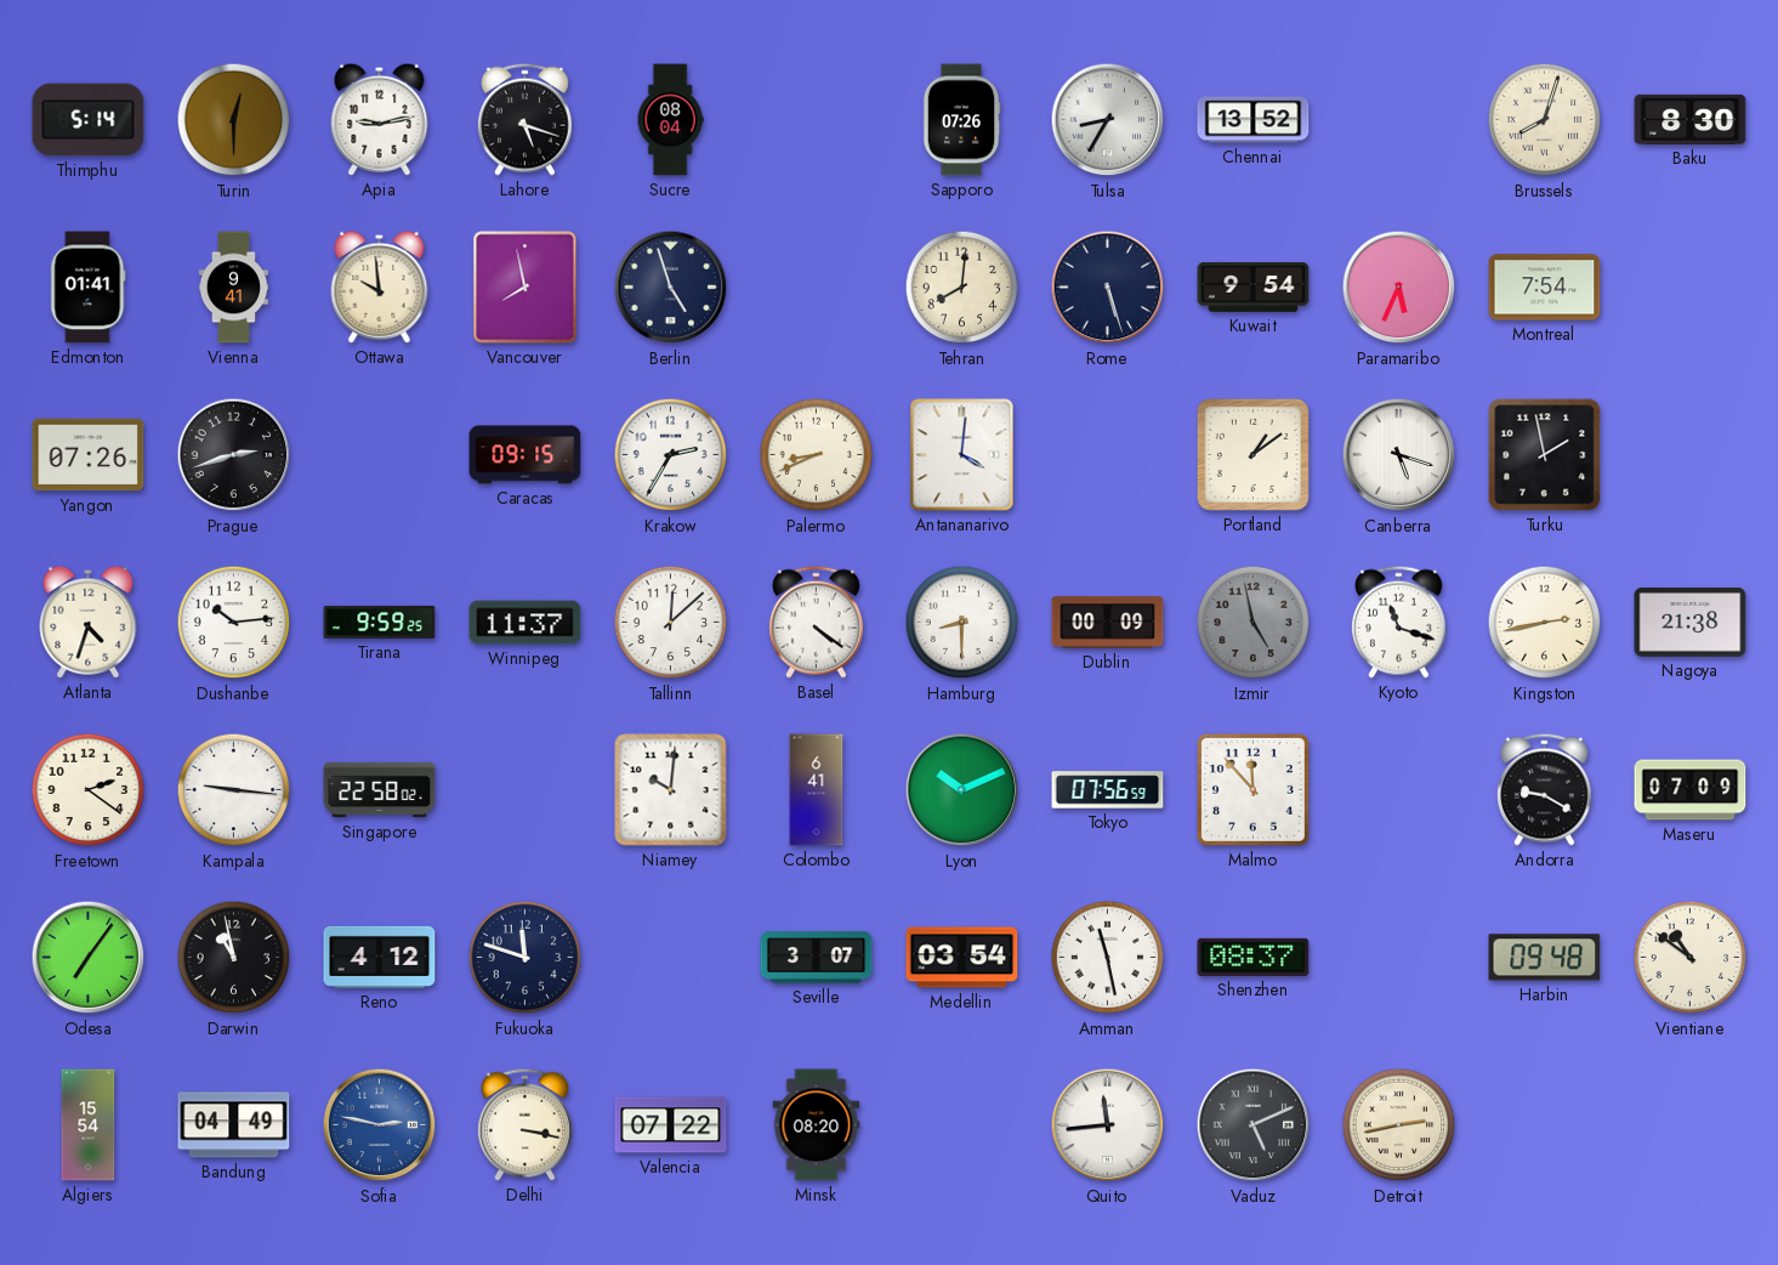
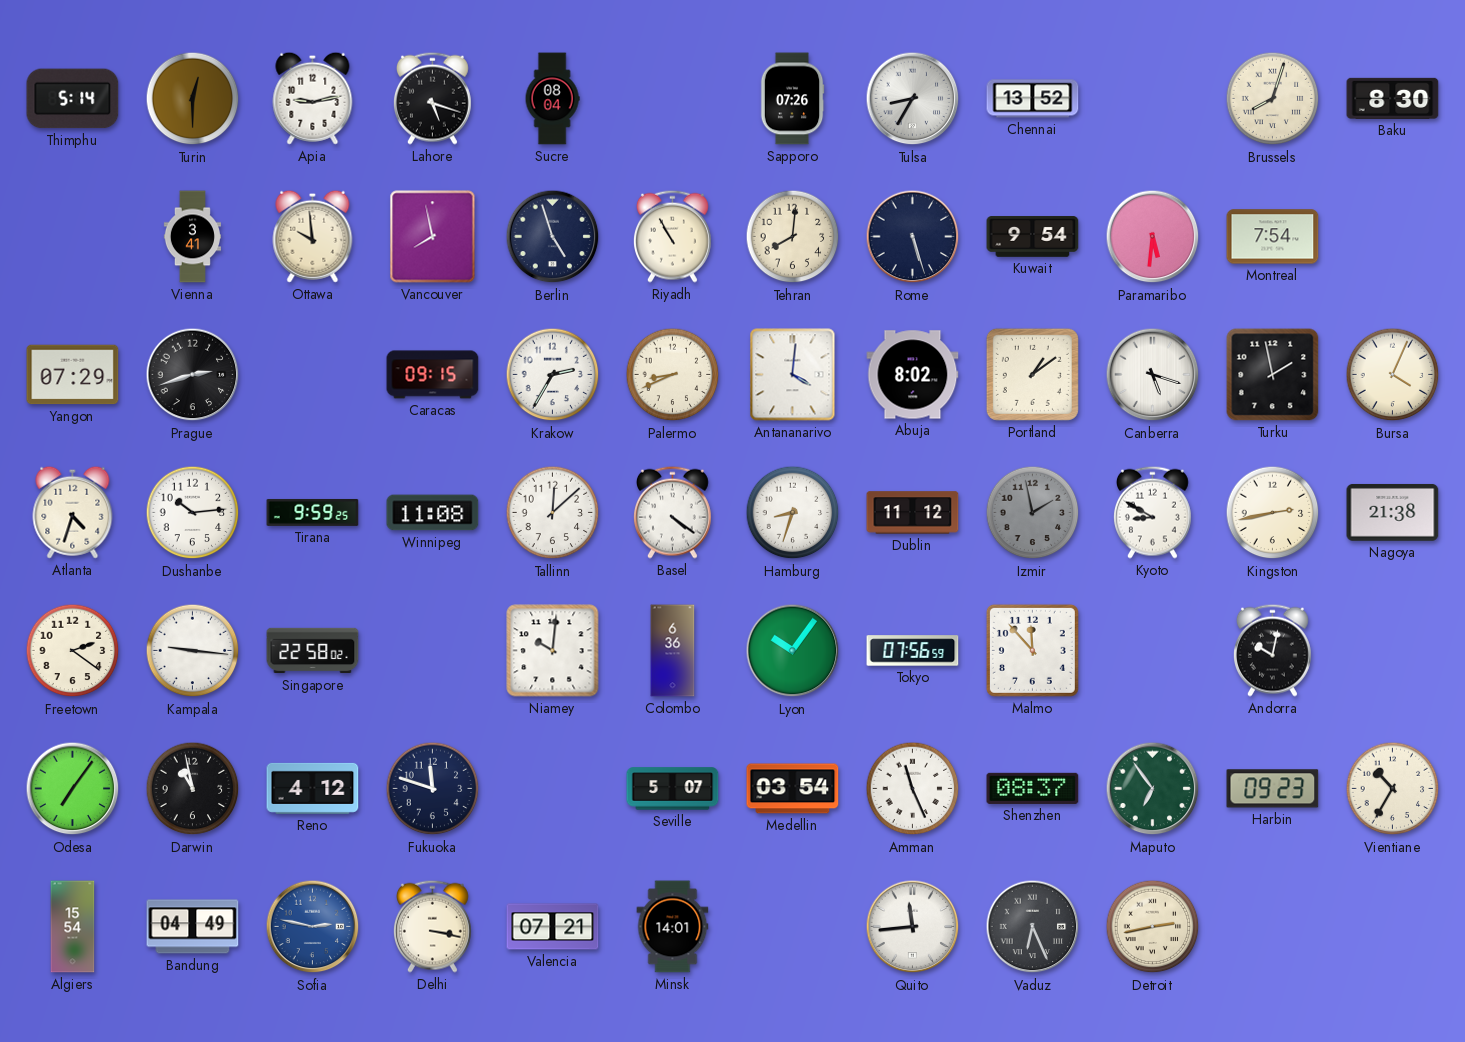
Edmonton: 01:41 -> none
Vienna: 9:41 -> 3:41
Riyadh: none -> 10:55
Paramaribo: 5:34 -> 5:31
Yangon: 07:26 -> 07:29
Abuja: none -> 8:02
Bursa: none -> 4:04
Winnipeg: 11:37 -> 11:08
Hamburg: 8:30 -> 8:33
Dublin: 00:09 -> 11:12
Izmir: 4:58 -> 1:58
Kyoto: 11:18 -> 8:50
Colombo: 6:41 -> 6:36
Lyon: 10:11 -> 10:06
Andorra: 9:20 -> 10:02
Maseru: 07:09 -> none
Seville: 3:07 -> 5:07
Amman: 11:28 -> 11:26
Maputo: none -> 6:54
Harbin: 09:48 -> 09:23
Vientiane: 10:51 -> 10:35
Valencia: 07:22 -> 07:21
Minsk: 08:20 -> 14:01
Vaduz: 5:11 -> 6:26
